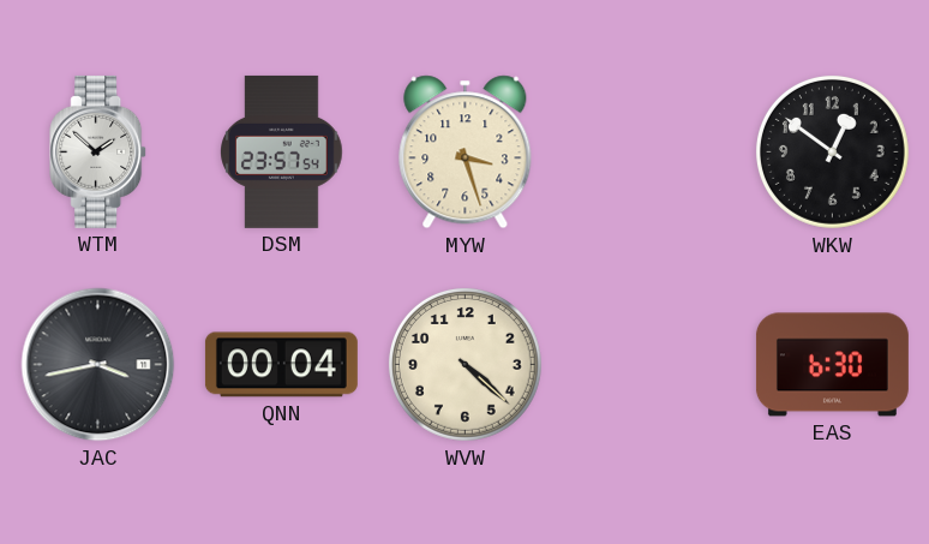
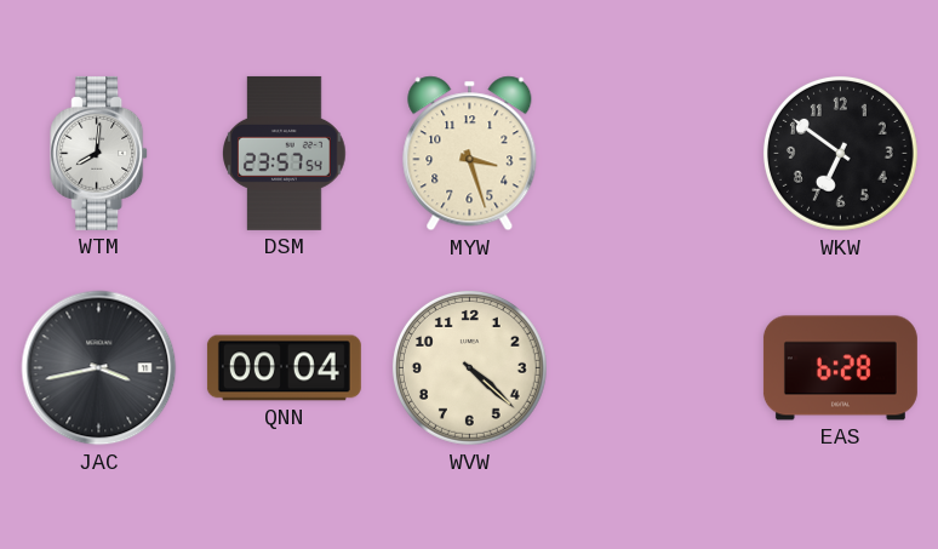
WTM: 1:52 -> 8:01
WKW: 12:51 -> 6:51
EAS: 6:30 -> 6:28
